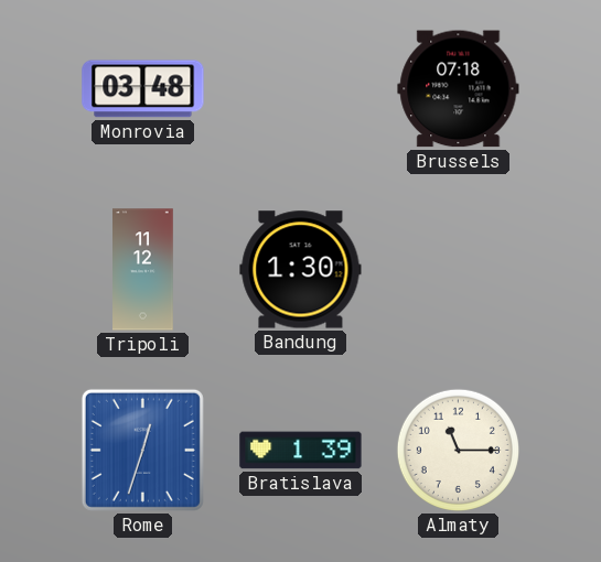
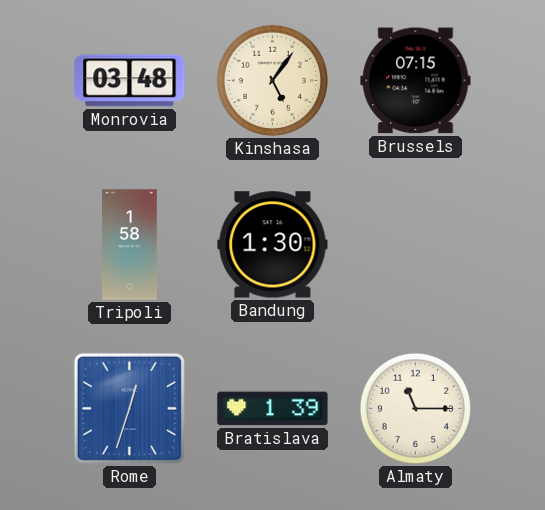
Kinshasa: none -> 5:06
Brussels: 07:18 -> 07:15
Tripoli: 11:12 -> 1:58
